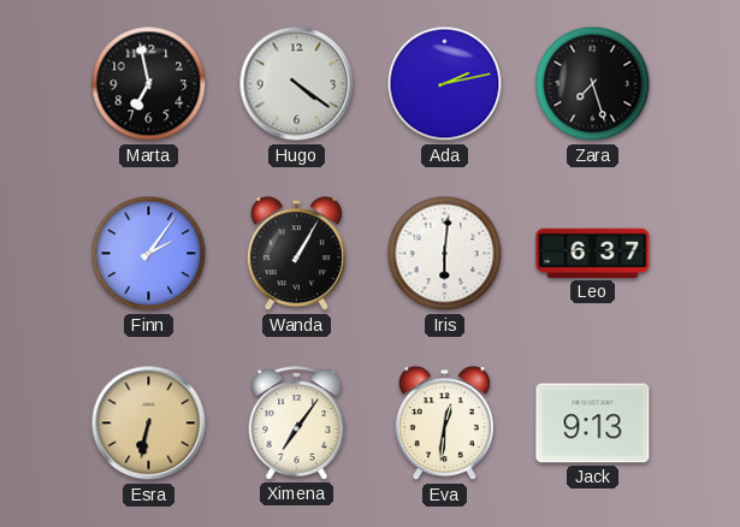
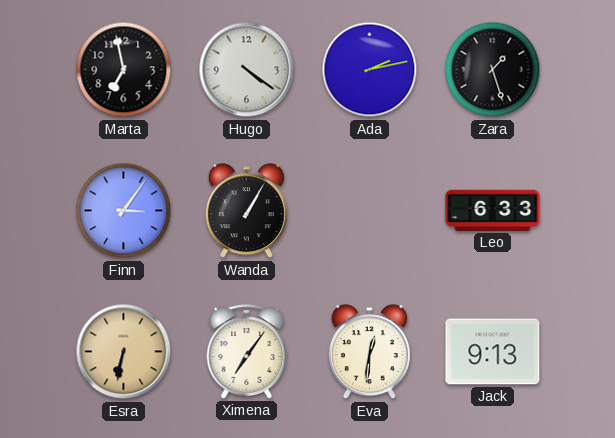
Zara: 7:27 -> 1:27
Finn: 2:06 -> 3:06
Iris: 6:01 -> none
Leo: 6:37 -> 6:33
